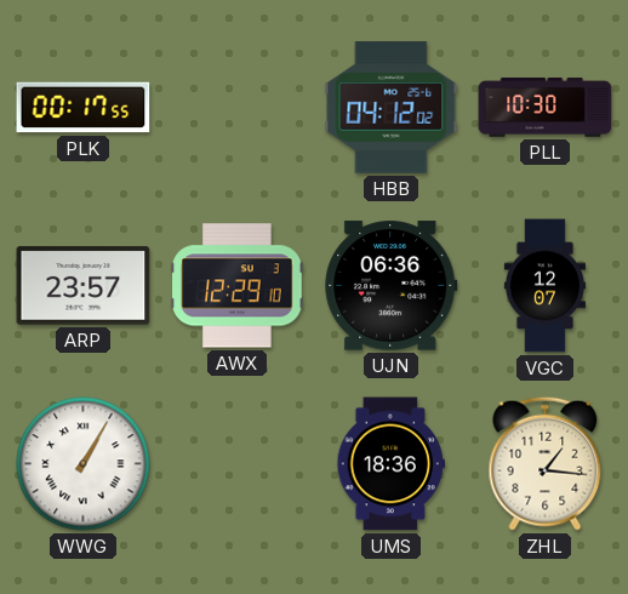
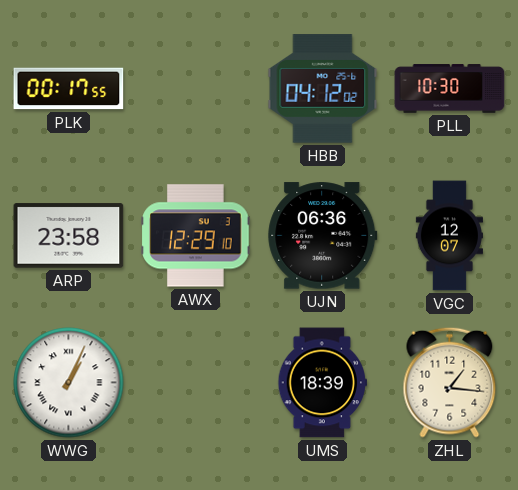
ARP: 23:57 -> 23:58
WWG: 1:05 -> 1:04
UMS: 18:36 -> 18:39
